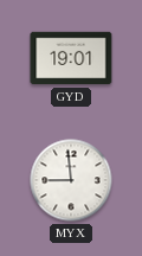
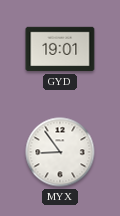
MYX: 8:59 -> 8:54
